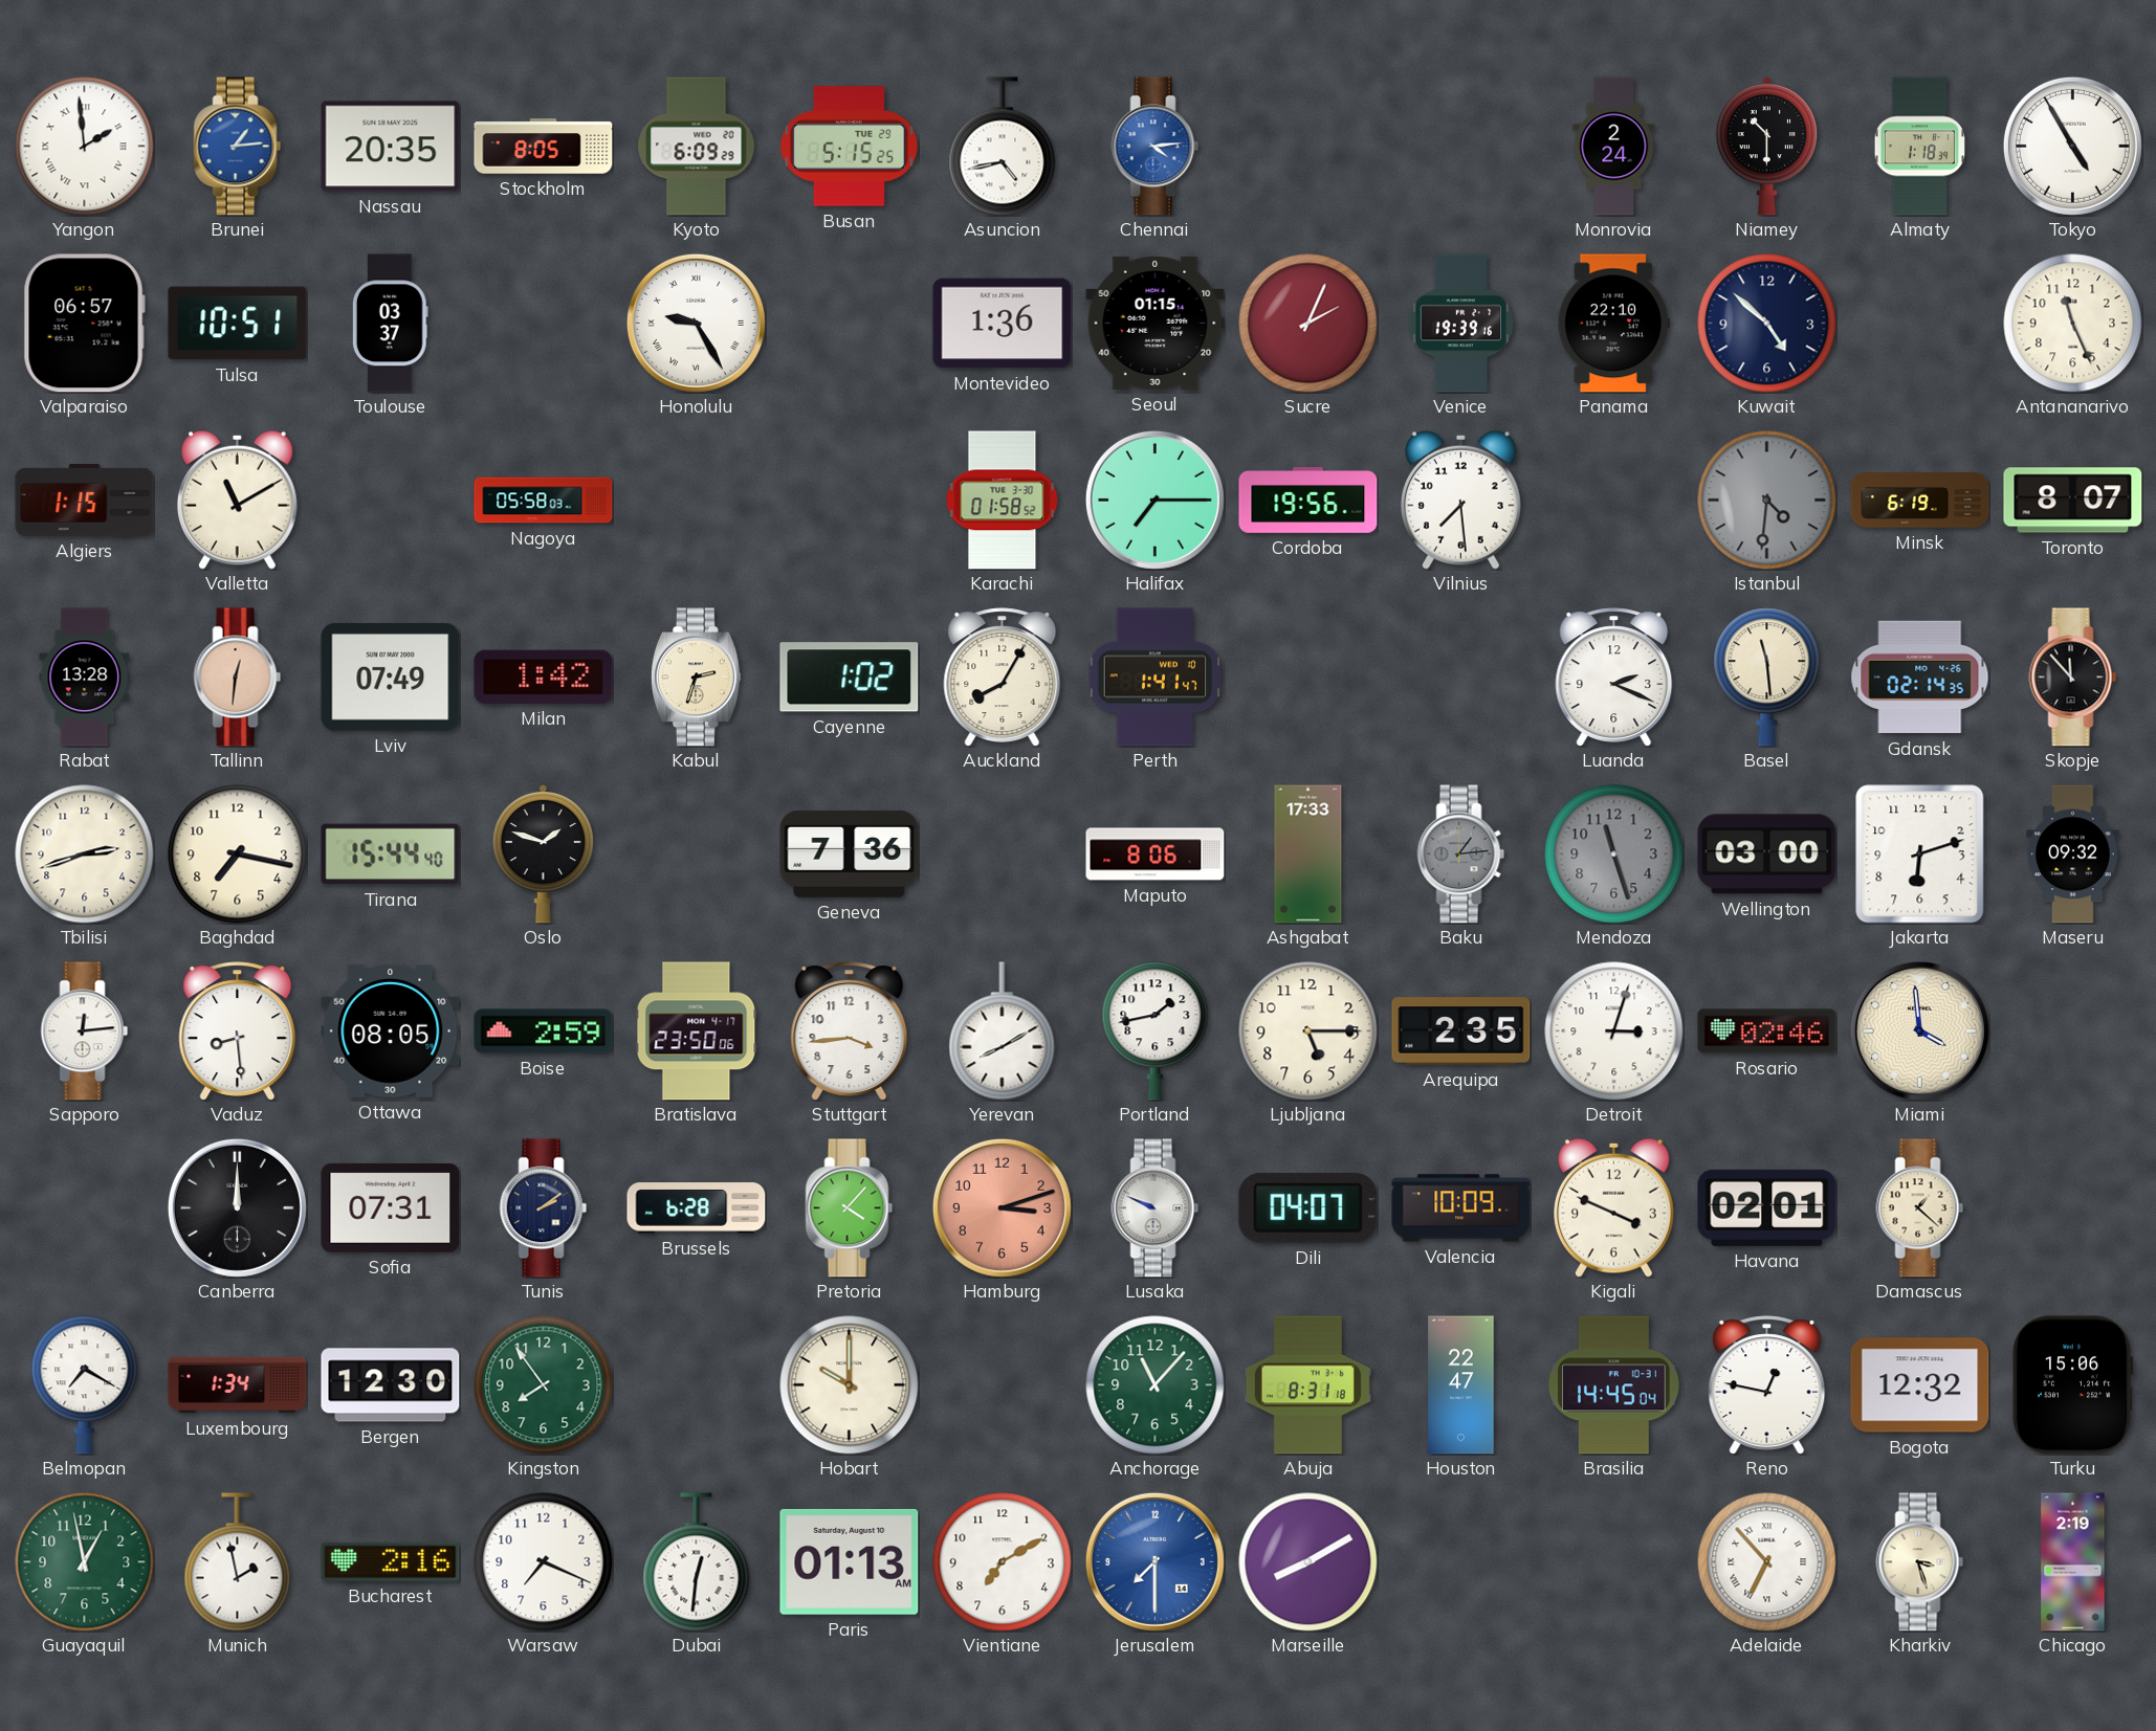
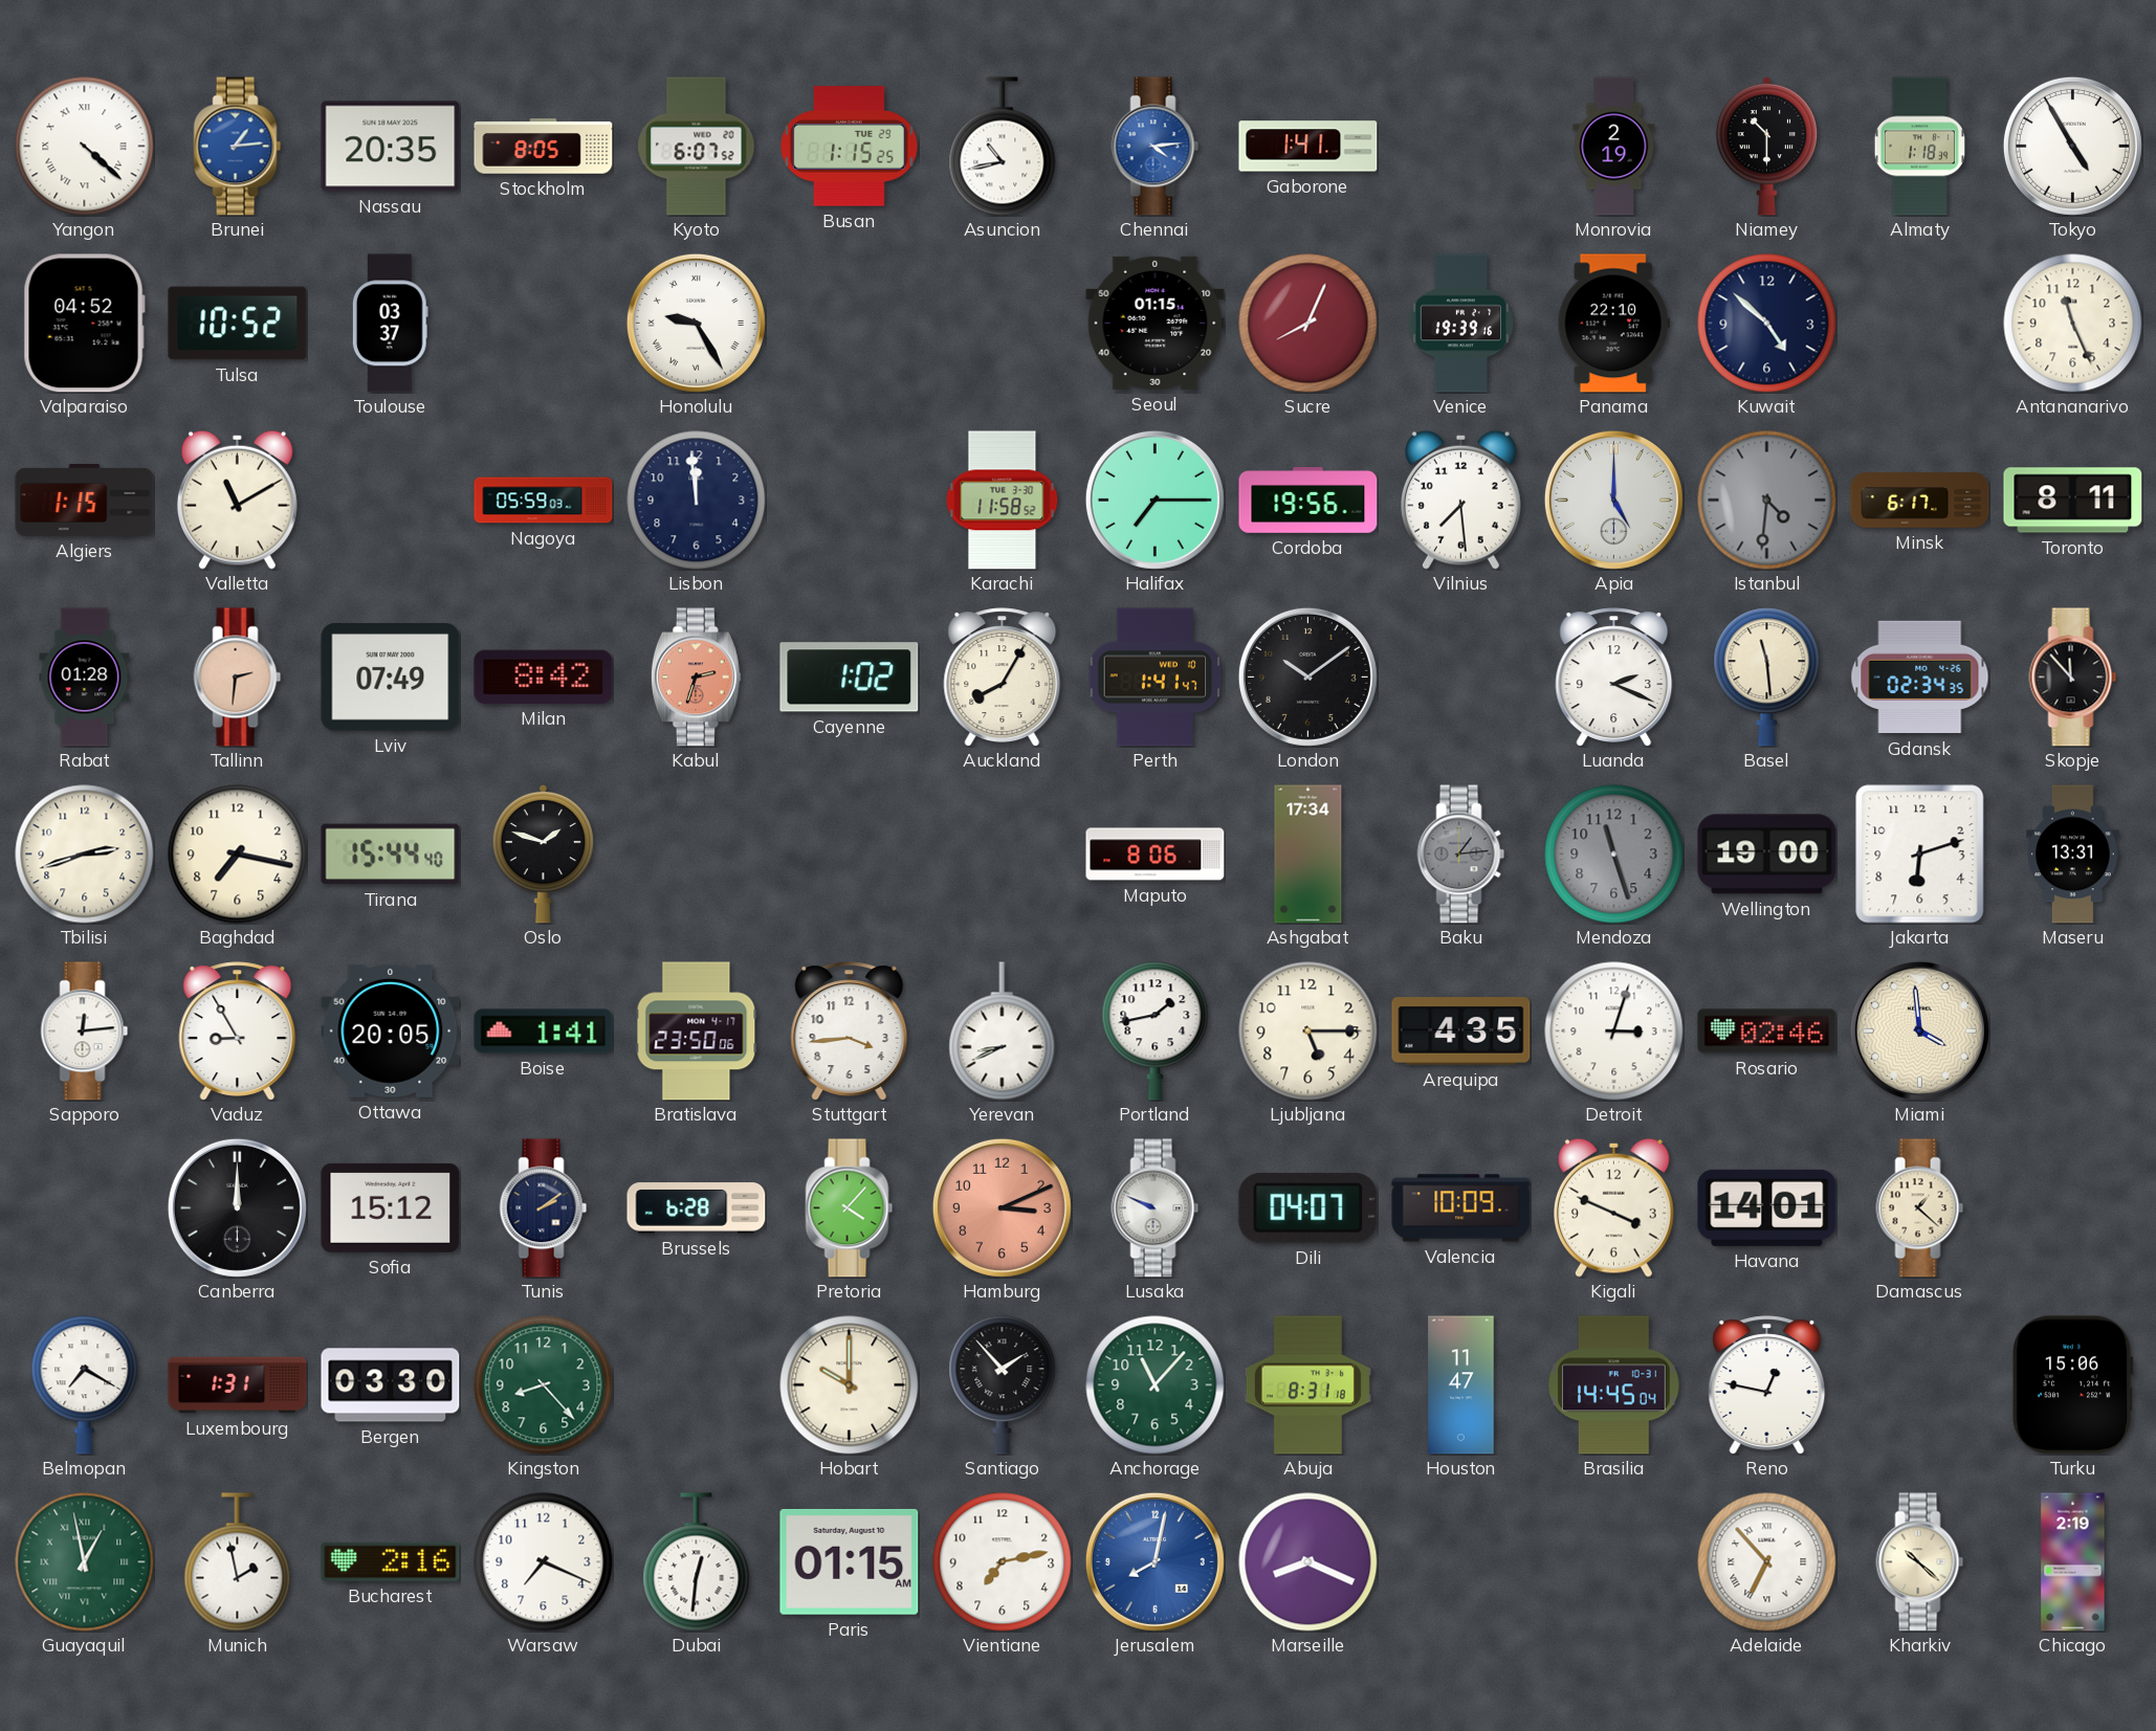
Yangon: 1:59 -> 4:22
Kyoto: 6:09 -> 6:07
Busan: 5:15 -> 1:15
Asuncion: 4:43 -> 10:43
Gaborone: none -> 1:41
Monrovia: 2:24 -> 2:19
Valparaiso: 06:57 -> 04:52
Tulsa: 10:51 -> 10:52
Montevideo: 1:36 -> none
Sucre: 2:04 -> 8:04
Nagoya: 05:58 -> 05:59
Lisbon: none -> 11:59
Karachi: 01:58 -> 11:58
Apia: none -> 5:00
Minsk: 6:19 -> 6:17
Toronto: 8:07 -> 8:11
Rabat: 13:28 -> 01:28
Tallinn: 12:31 -> 2:31
Milan: 1:42 -> 8:42
Kabul dial: cream -> salmon
London: none -> 10:09
Gdansk: 02:14 -> 02:34
Geneva: 7:36 -> none
Ashgabat: 17:33 -> 17:34
Wellington: 03:00 -> 19:00
Maseru: 09:32 -> 13:31
Vaduz: 8:29 -> 8:55
Ottawa: 08:05 -> 20:05
Boise: 2:59 -> 1:41
Yerevan: 8:10 -> 8:41
Arequipa: 2:35 -> 4:35
Sofia: 07:31 -> 15:12
Hamburg: 3:12 -> 3:11
Havana: 02:01 -> 14:01
Luxembourg: 1:34 -> 1:31
Bergen: 12:30 -> 03:30
Kingston: 7:54 -> 8:23
Santiago: none -> 1:53
Houston: 22:47 -> 11:47
Bogota: 12:32 -> none
Guayaquil numerals: Arabic -> Roman
Paris: 01:13 -> 01:15
Vientiane: 7:10 -> 7:13
Jerusalem: 7:30 -> 8:02
Marseille: 8:10 -> 8:19
Kharkiv: 3:27 -> 10:22
